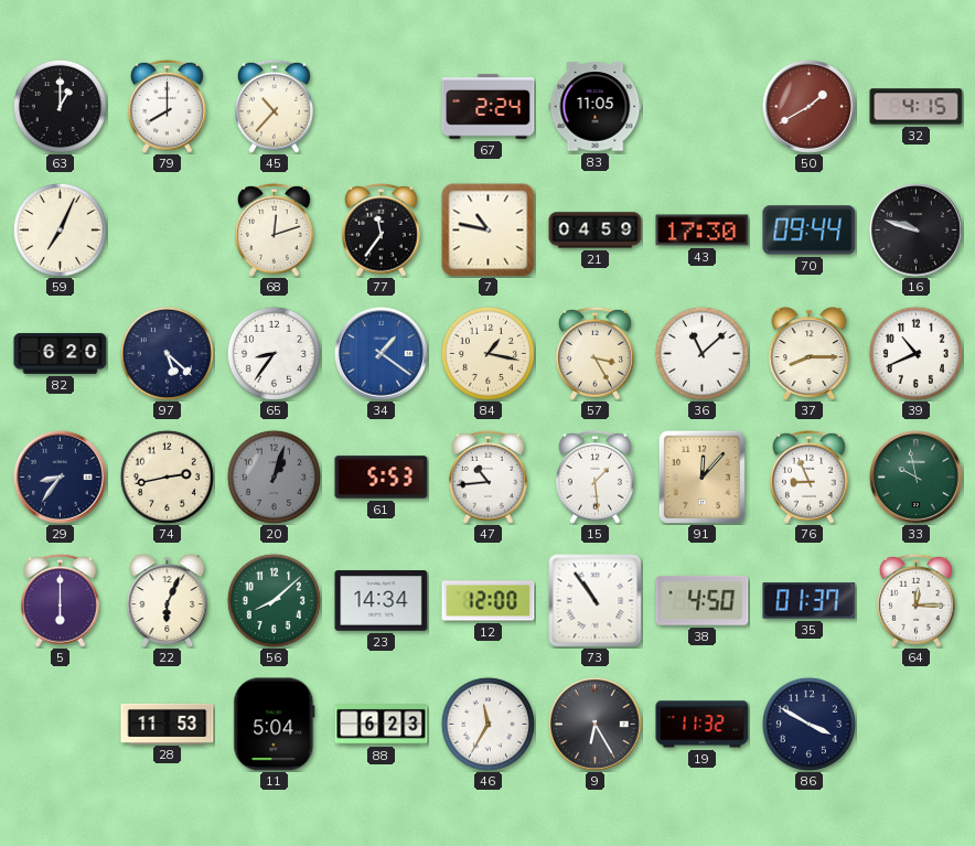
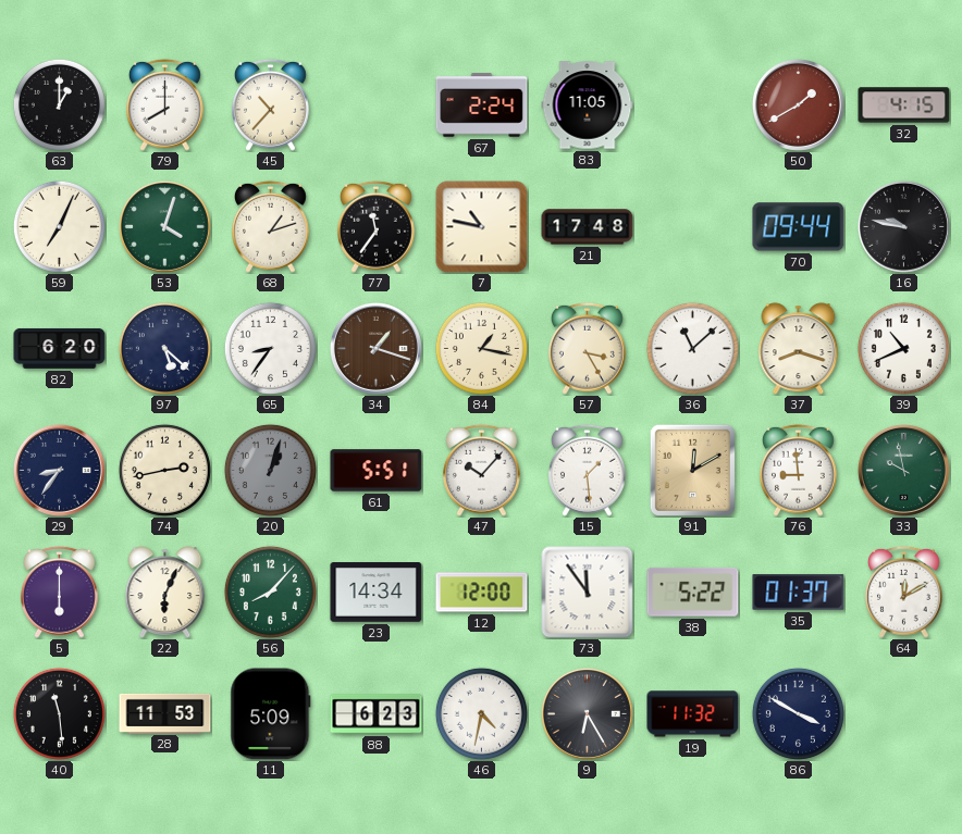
53: none -> 4:03
68: 12:12 -> 1:12
21: 04:59 -> 17:48
43: 17:30 -> none
16: 9:48 -> 9:47
34: 1:21 -> 1:18
34 dial: blue -> brown
37: 8:15 -> 8:18
61: 5:53 -> 5:51
47: 10:44 -> 10:07
91: 12:07 -> 12:10
76: 8:56 -> 8:59
56: 8:08 -> 8:07
73: 10:54 -> 11:54
38: 4:50 -> 5:22
64: 12:15 -> 12:10
40: none -> 11:29
11: 5:04 -> 5:09
46: 11:35 -> 4:32
